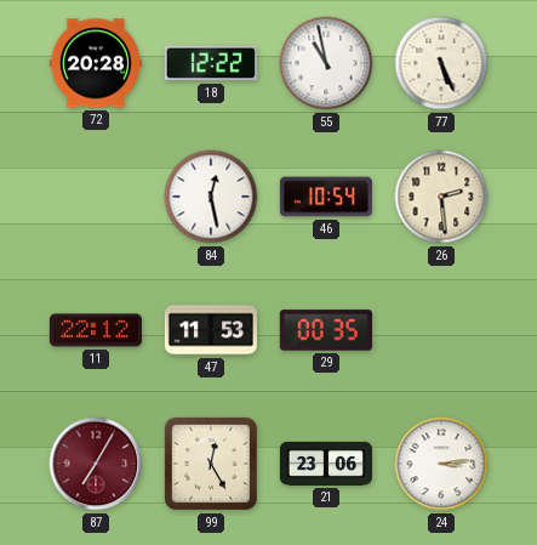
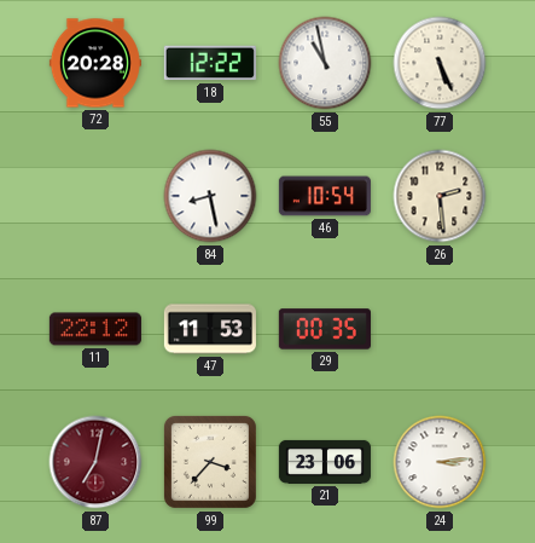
84: 12:28 -> 8:28
87: 7:05 -> 7:02
99: 12:25 -> 3:37
